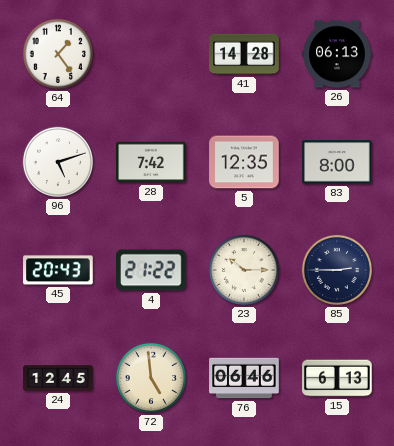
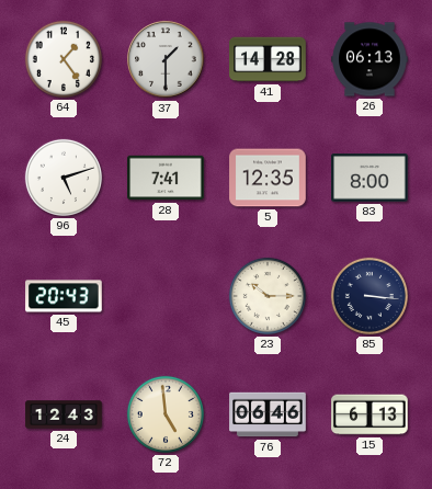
37: none -> 1:30
28: 7:42 -> 7:41
4: 21:22 -> none
85: 2:45 -> 3:16
24: 12:45 -> 12:43
